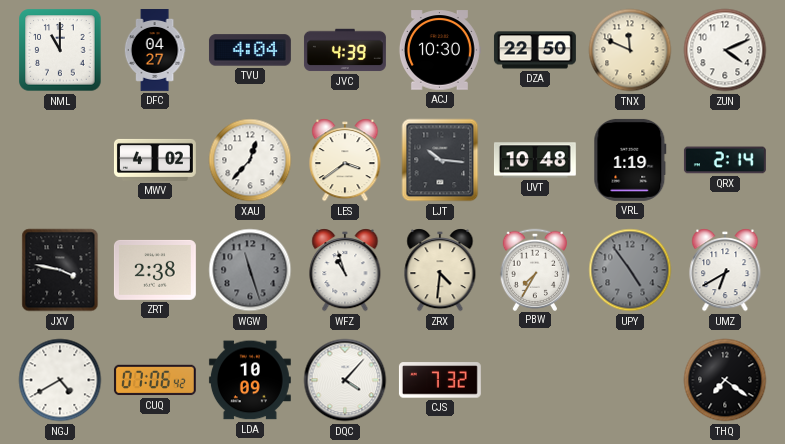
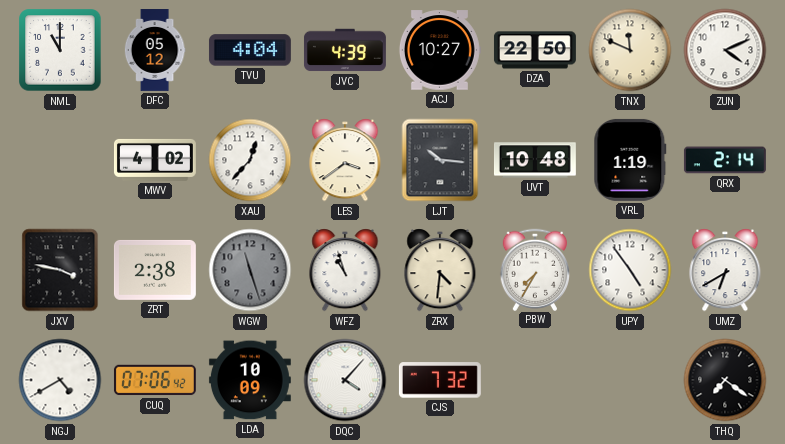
DFC: 04:27 -> 05:12
ACJ: 10:30 -> 10:27
UPY dial: grey -> white
